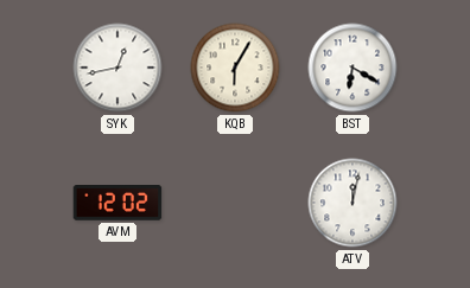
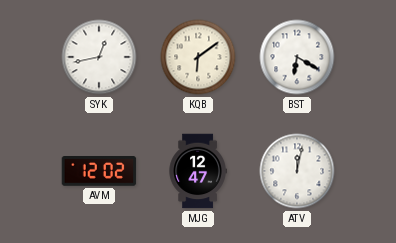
KQB: 6:05 -> 6:09
MJG: none -> 12:47
